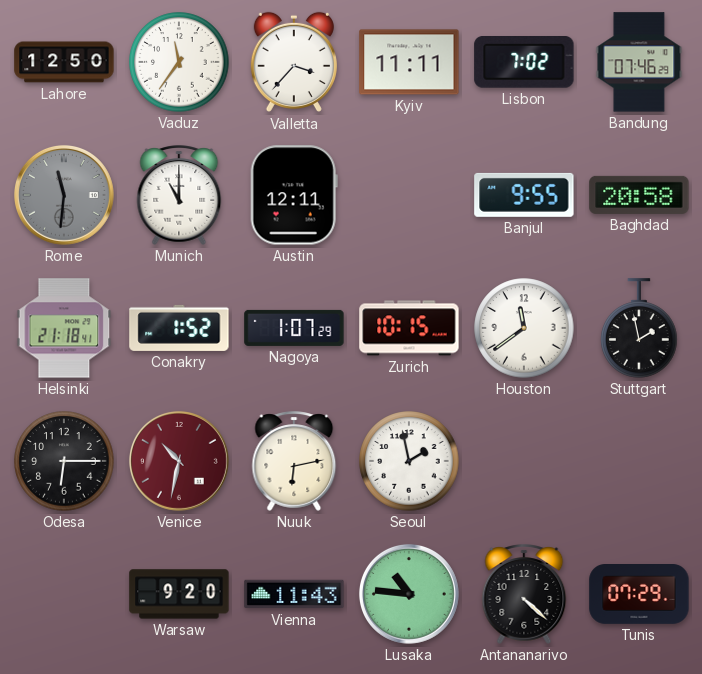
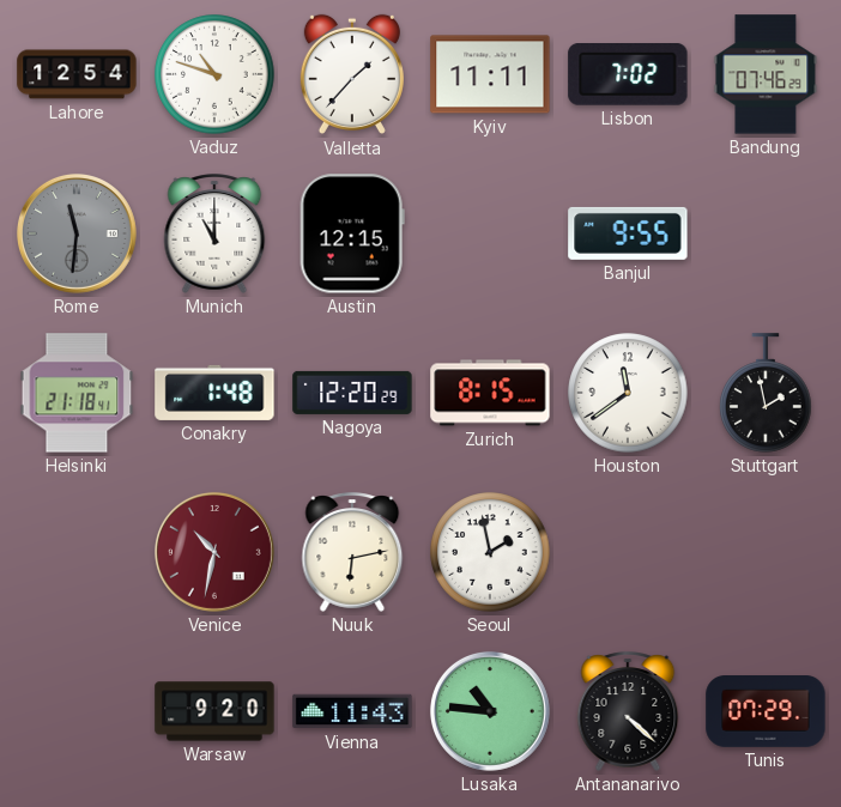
Lahore: 12:50 -> 12:54
Vaduz: 11:36 -> 10:48
Valletta: 3:37 -> 1:37
Austin: 12:11 -> 12:15
Baghdad: 20:58 -> none
Conakry: 1:52 -> 1:48
Nagoya: 1:07 -> 12:20
Zurich: 10:15 -> 8:15
Odesa: 6:15 -> none
